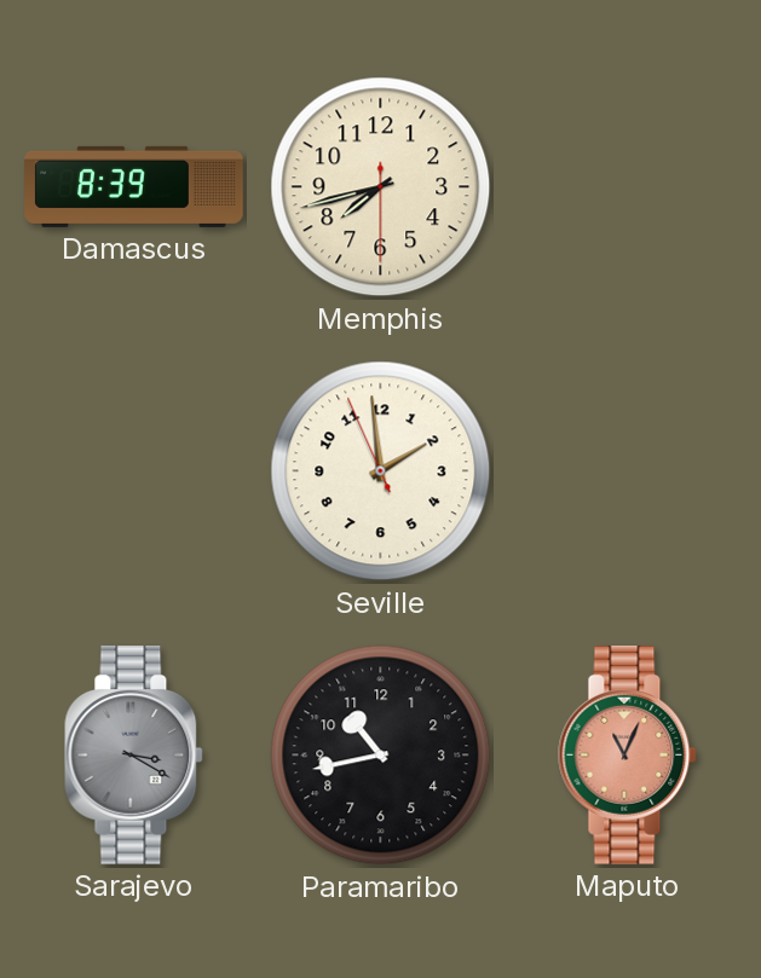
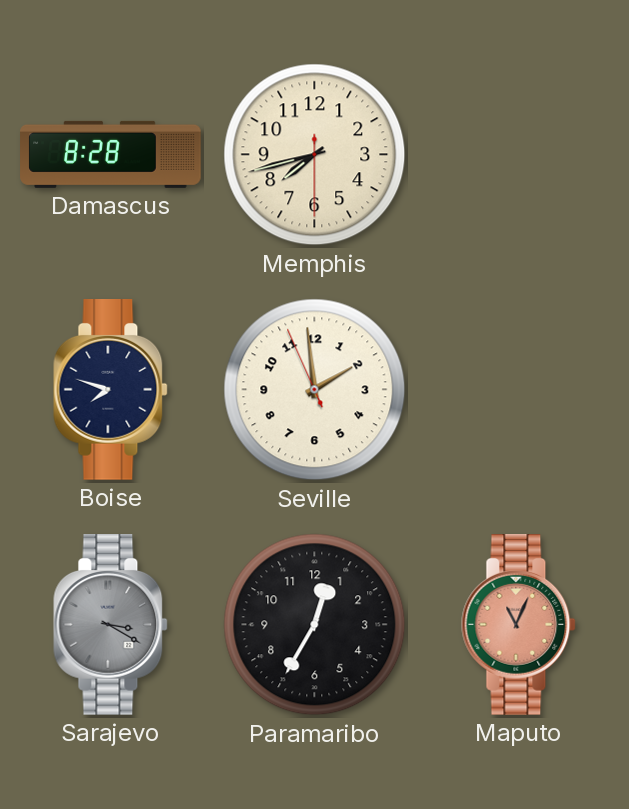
Damascus: 8:39 -> 8:28
Boise: none -> 7:48
Paramaribo: 10:43 -> 12:35
